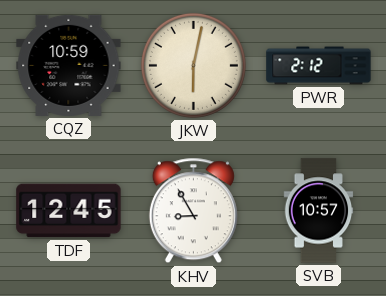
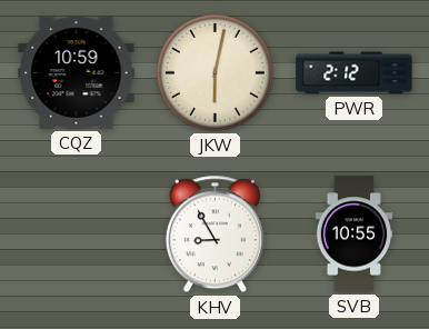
TDF: 12:45 -> none
SVB: 10:57 -> 10:55
